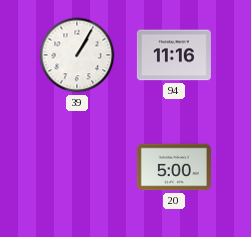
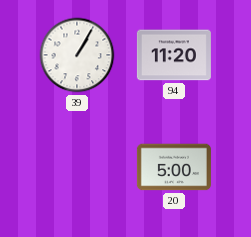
94: 11:16 -> 11:20
